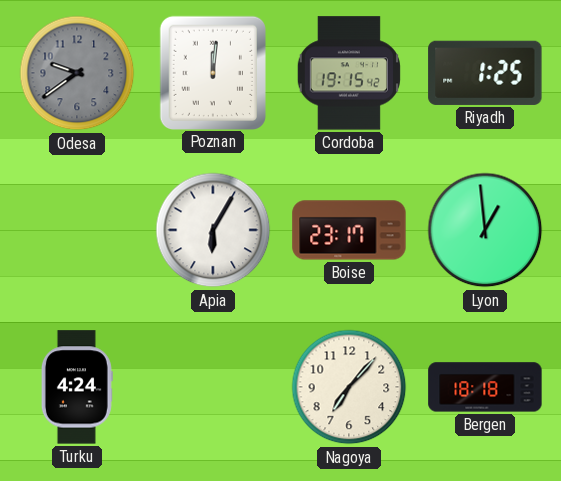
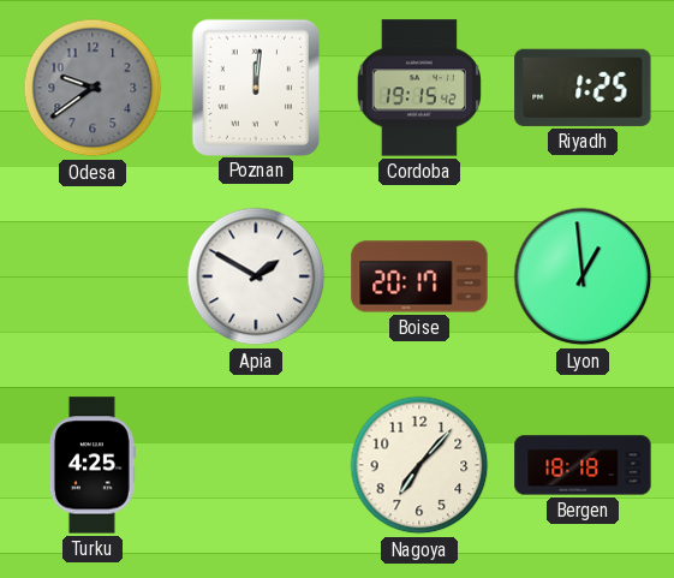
Apia: 6:05 -> 1:50
Boise: 23:17 -> 20:17
Turku: 4:24 -> 4:25
